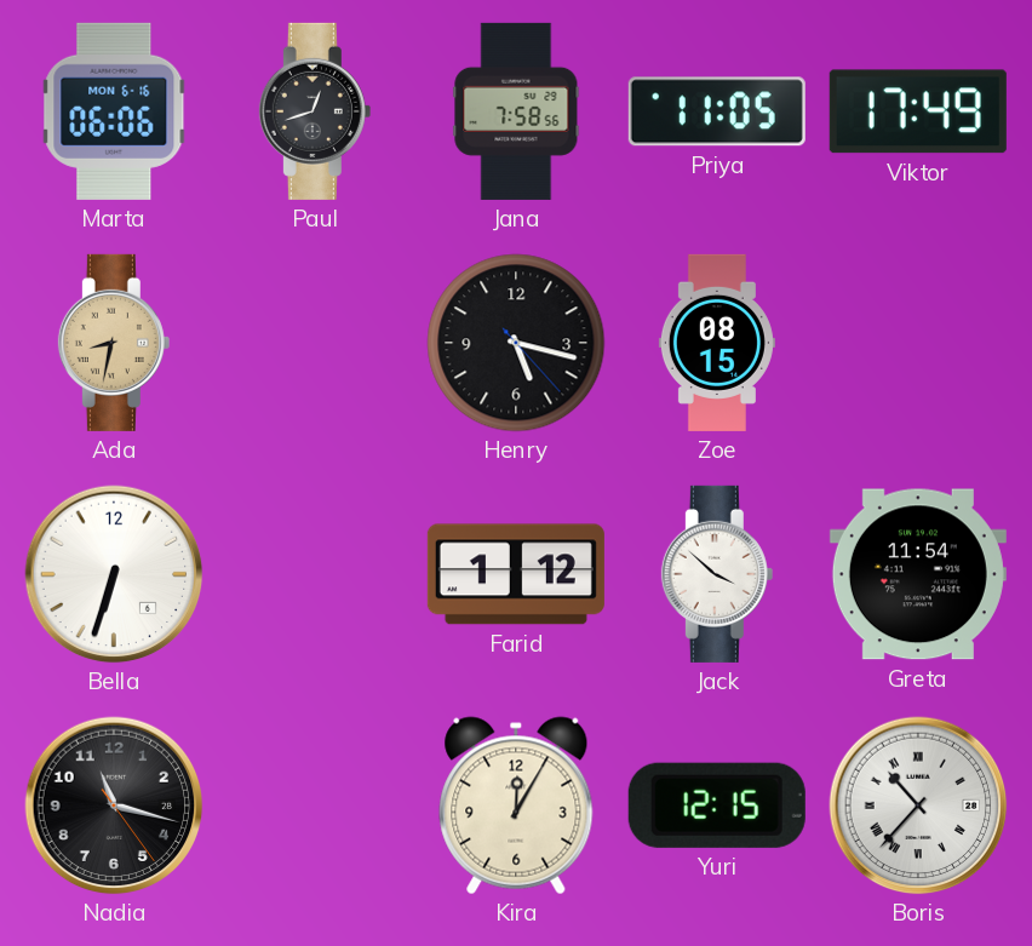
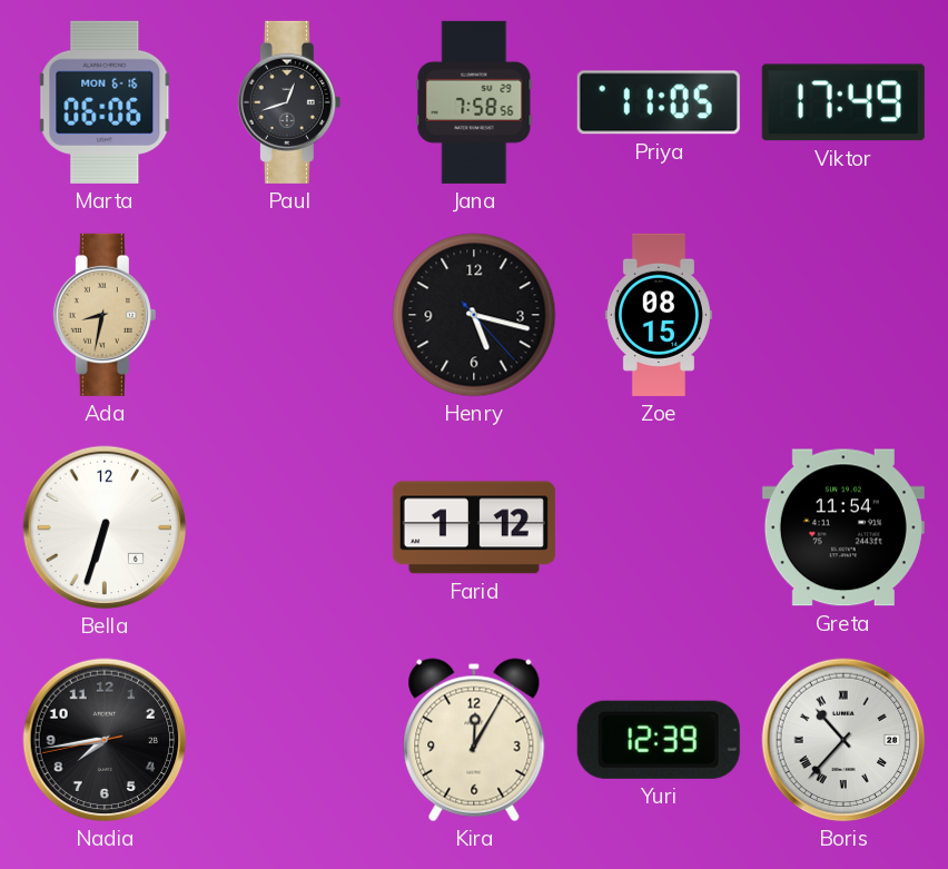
Jack: 3:52 -> none
Nadia: 11:17 -> 7:43
Yuri: 12:15 -> 12:39
